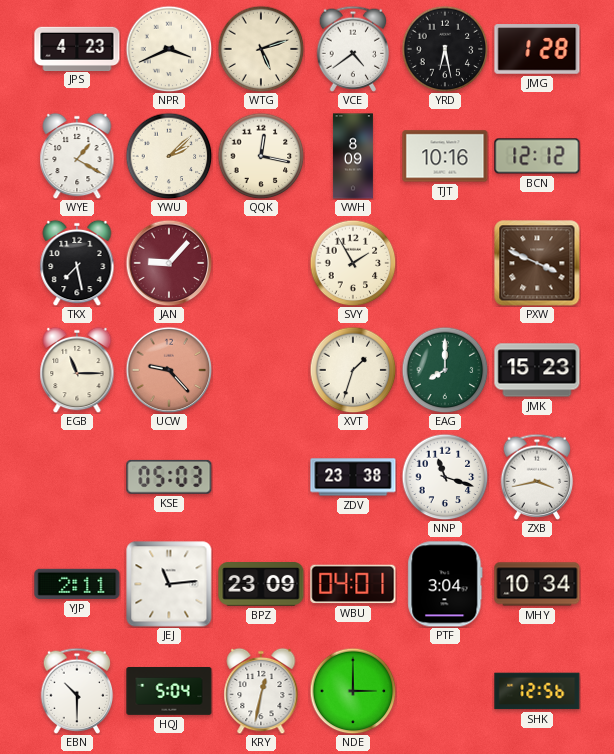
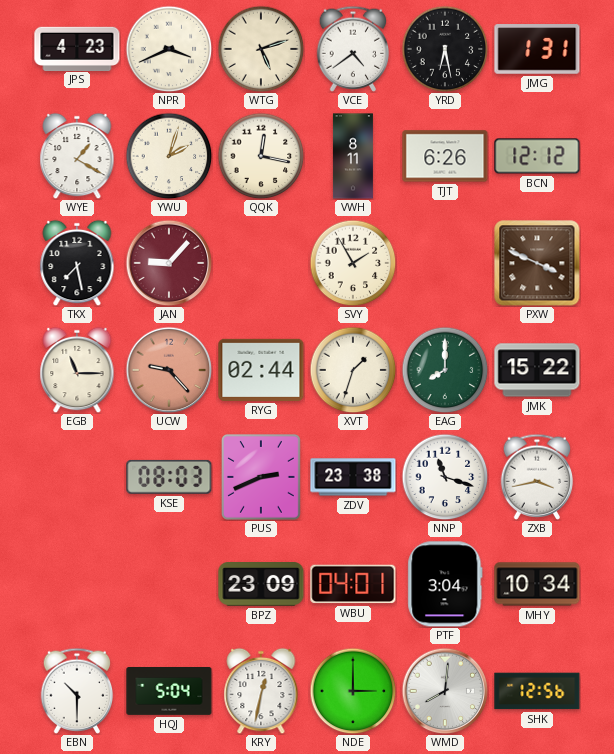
JMG: 1:28 -> 1:31
YWU: 2:08 -> 2:03
VWH: 8:09 -> 8:11
TJT: 10:16 -> 6:26
RYG: none -> 02:44
JMK: 15:23 -> 15:22
KSE: 05:03 -> 08:03
PUS: none -> 2:41
YJP: 2:11 -> none
JEJ: 11:14 -> none
WMD: none -> 8:01
